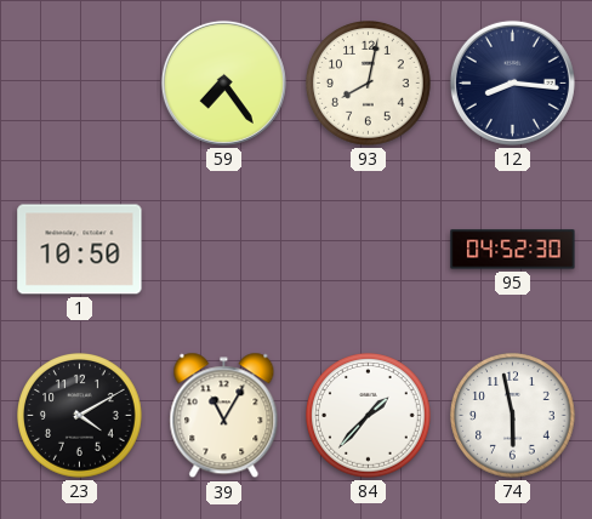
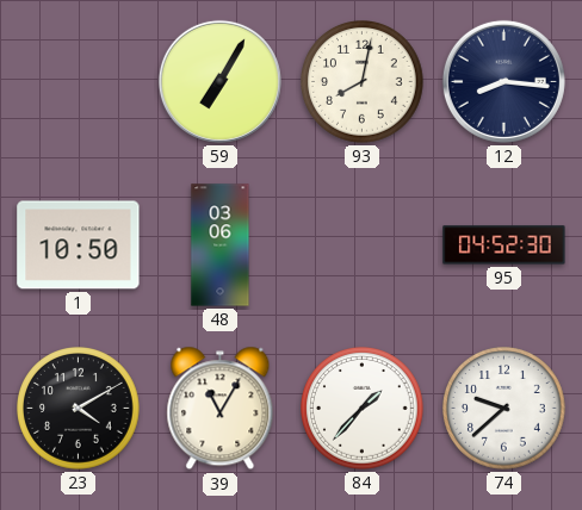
59: 7:24 -> 7:05
48: none -> 03:06
74: 5:58 -> 9:38
